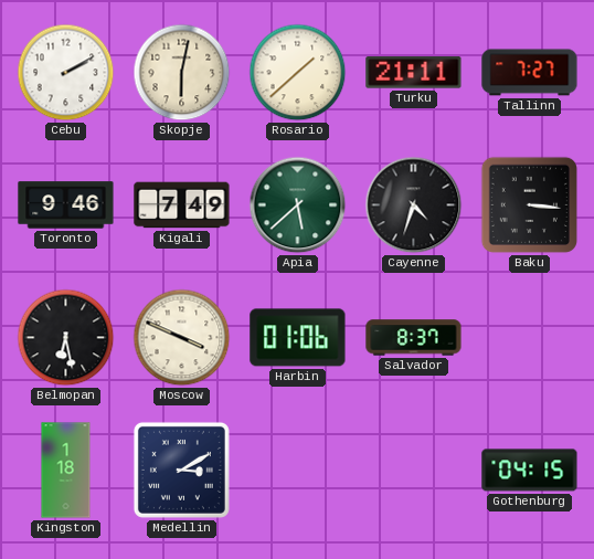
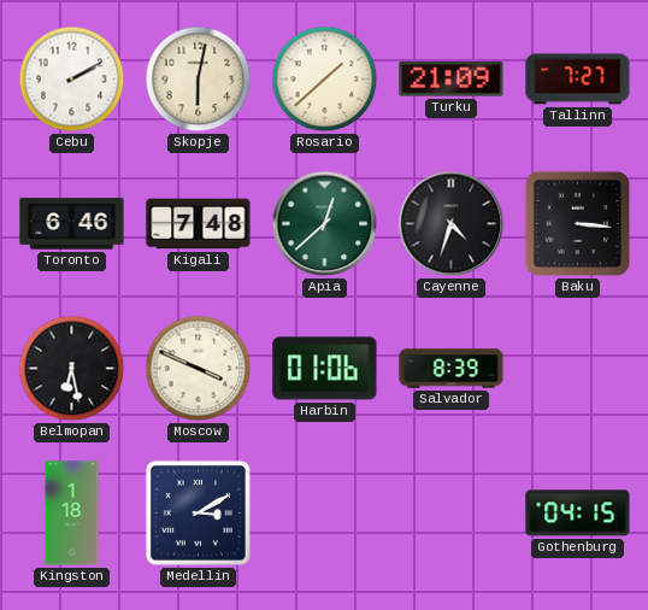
Turku: 21:11 -> 21:09
Toronto: 9:46 -> 6:46
Kigali: 7:49 -> 7:48
Apia: 5:38 -> 12:38
Salvador: 8:37 -> 8:39
